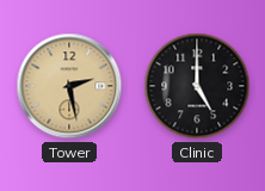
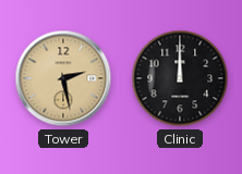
Clinic: 5:00 -> 12:00
